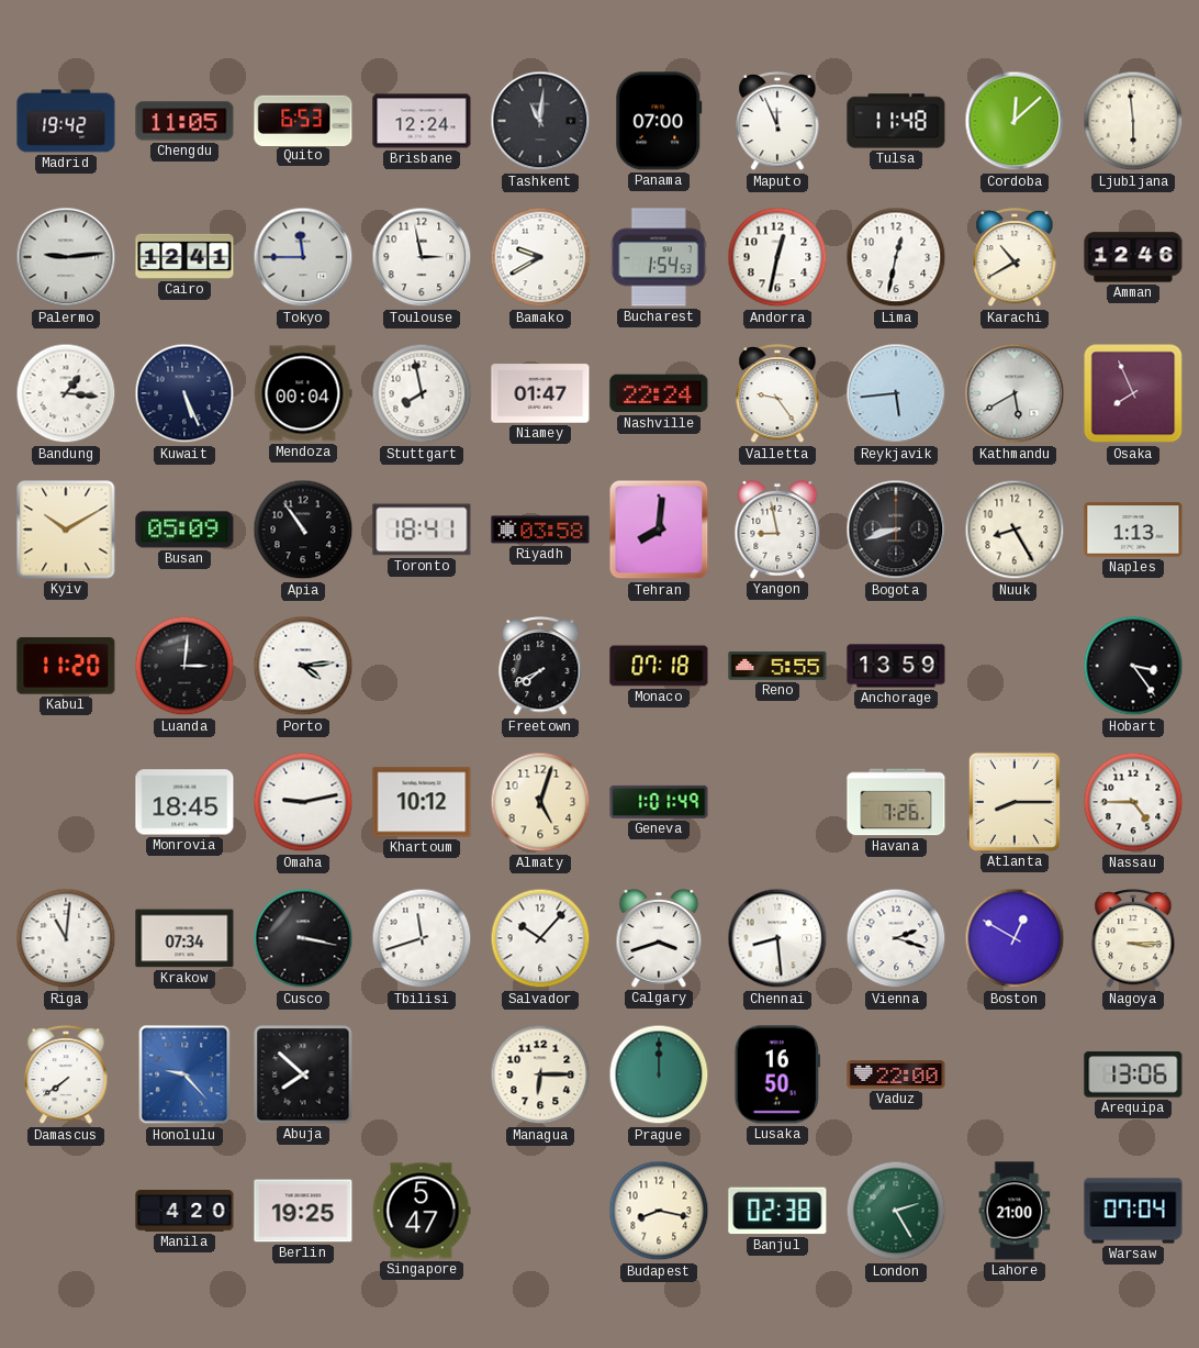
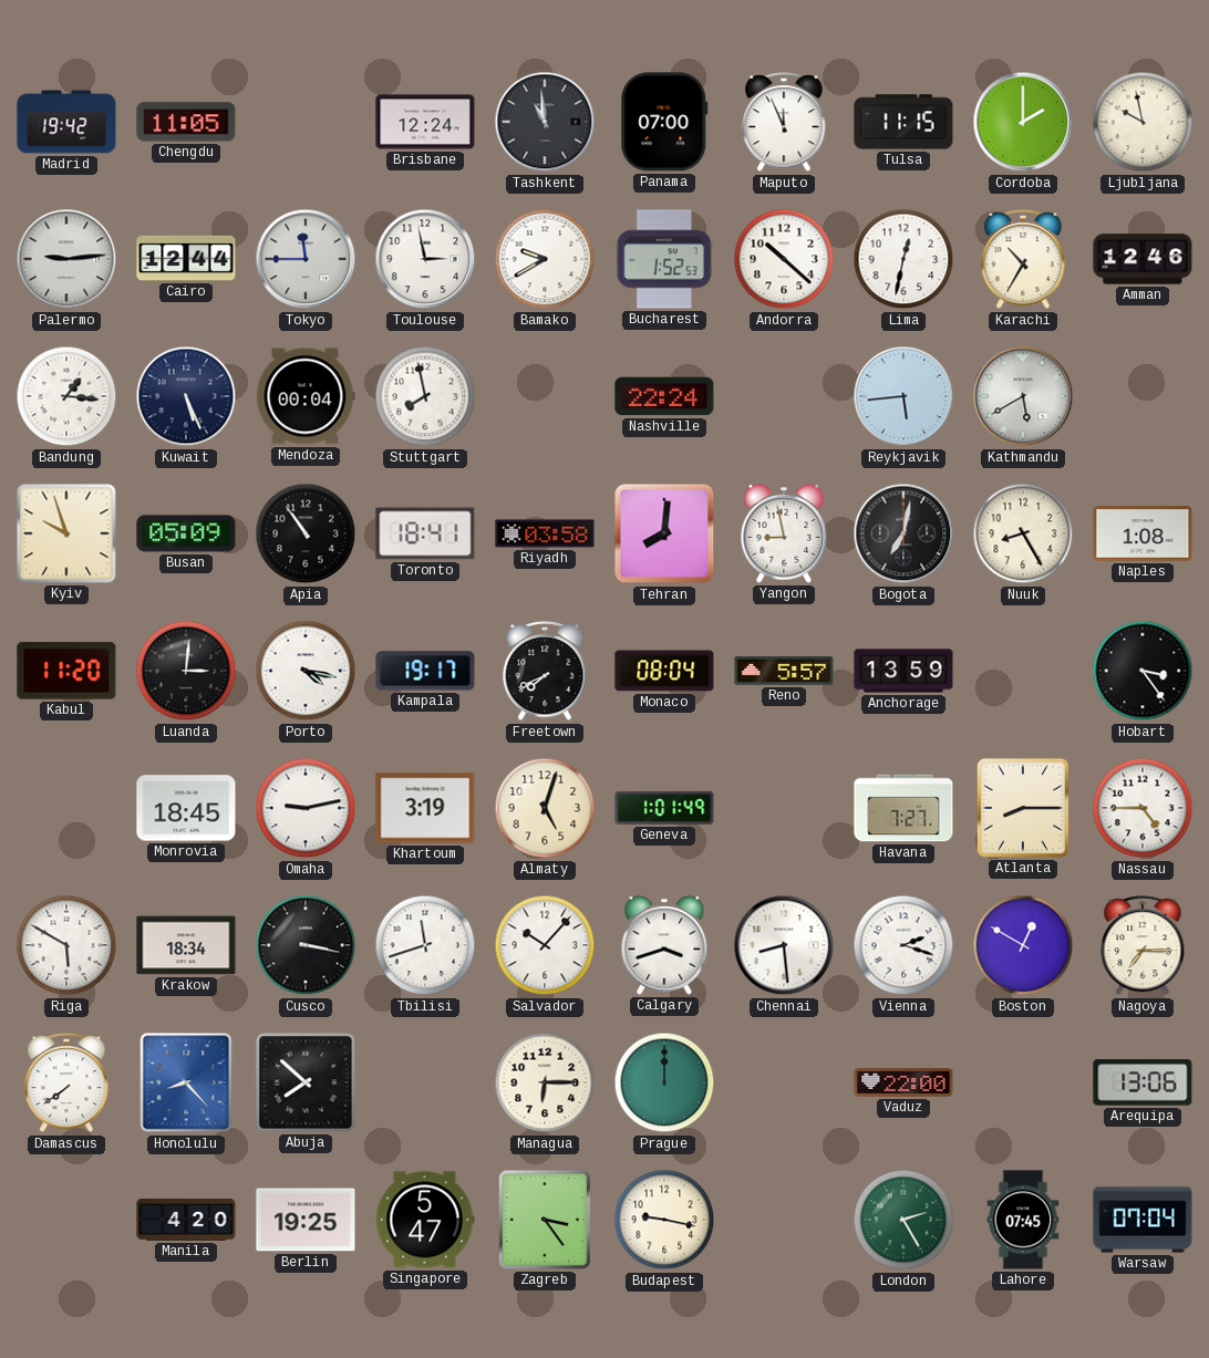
Quito: 6:53 -> none
Tashkent: 11:01 -> 10:59
Tulsa: 11:48 -> 11:15
Cordoba: 12:08 -> 2:00
Ljubljana: 5:59 -> 9:58
Cairo: 12:41 -> 12:44
Bucharest: 1:54 -> 1:52
Andorra: 12:32 -> 10:22
Karachi: 10:40 -> 10:35
Niamey: 01:47 -> none
Valletta: 9:24 -> none
Osaka: 7:56 -> none
Kyiv: 10:10 -> 9:57
Bogota: 8:42 -> 7:02
Naples: 1:13 -> 1:08
Porto: 4:14 -> 4:17
Kampala: none -> 19:17
Monaco: 07:18 -> 08:04
Reno: 5:55 -> 5:57
Khartoum: 10:12 -> 3:19
Havana: 7:26 -> 7:27
Riga: 11:01 -> 5:50
Krakow: 07:34 -> 18:34
Nagoya: 3:15 -> 7:15
Honolulu: 9:23 -> 8:23
Lusaka: 16:50 -> none
Zagreb: none -> 3:24
Budapest: 8:17 -> 9:17
Banjul: 02:38 -> none
Lahore: 21:00 -> 07:45
